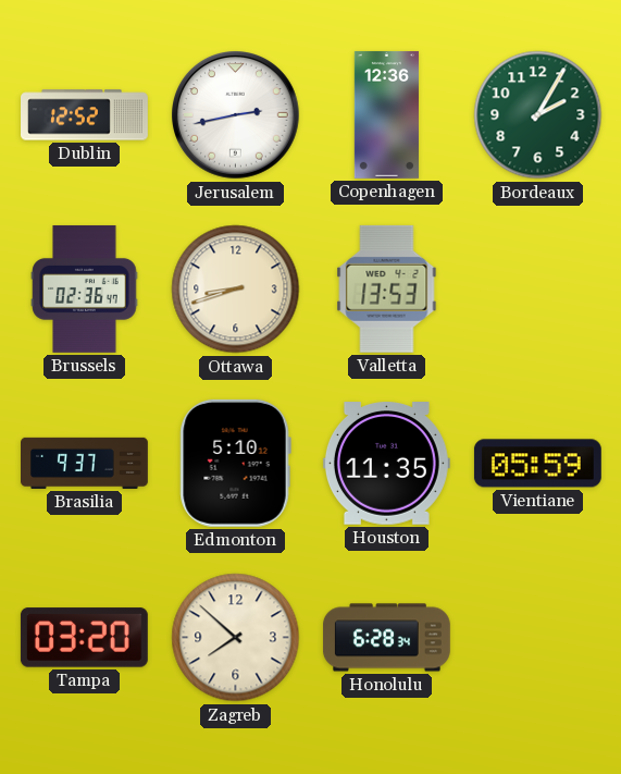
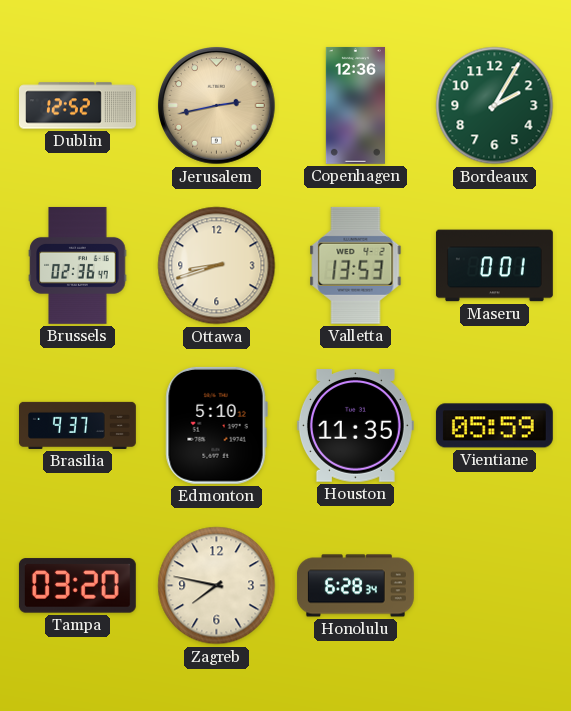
Jerusalem dial: white -> champagne
Maseru: none -> 0:01
Zagreb: 7:52 -> 7:47
